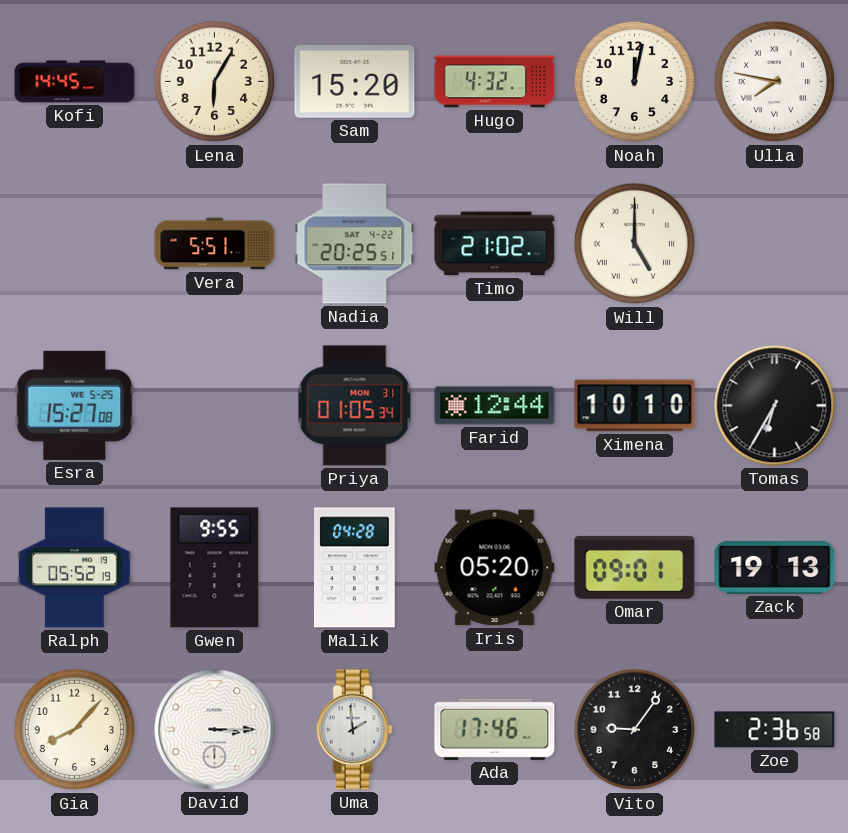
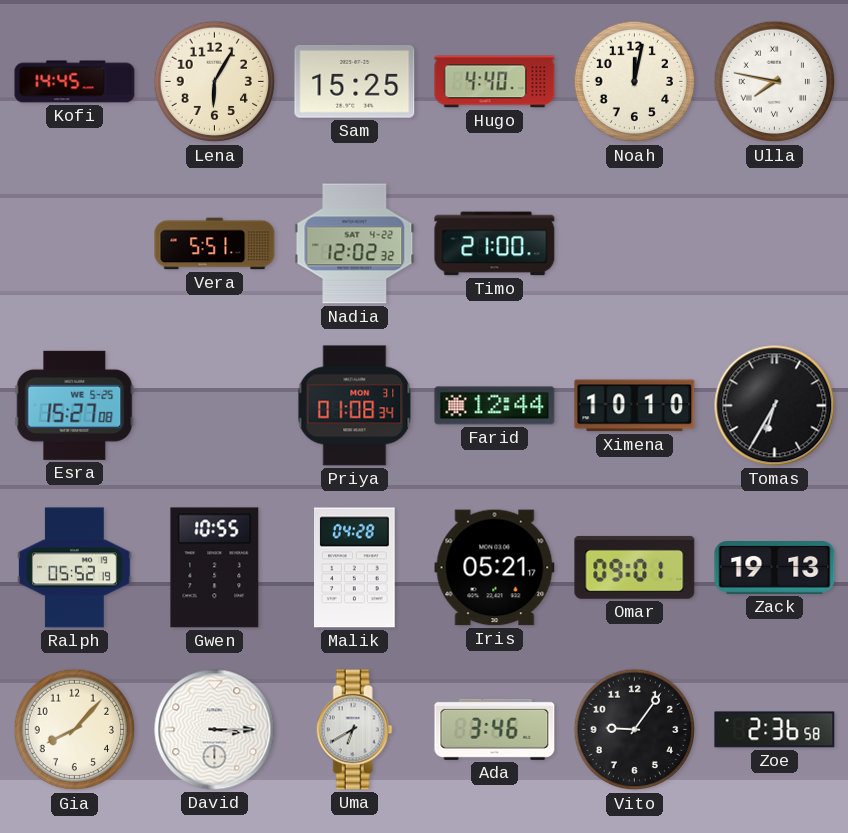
Sam: 15:20 -> 15:25
Hugo: 4:32 -> 4:40
Nadia: 20:25 -> 12:02
Timo: 21:02 -> 21:00
Will: 5:00 -> none
Priya: 01:05 -> 01:08
Gwen: 9:55 -> 10:55
Iris: 05:20 -> 05:21
Uma: 1:59 -> 6:40
Ada: 17:46 -> 3:46
